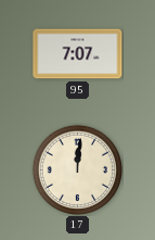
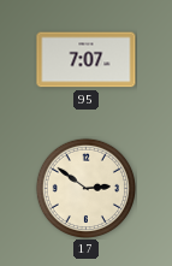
17: 12:01 -> 2:51
